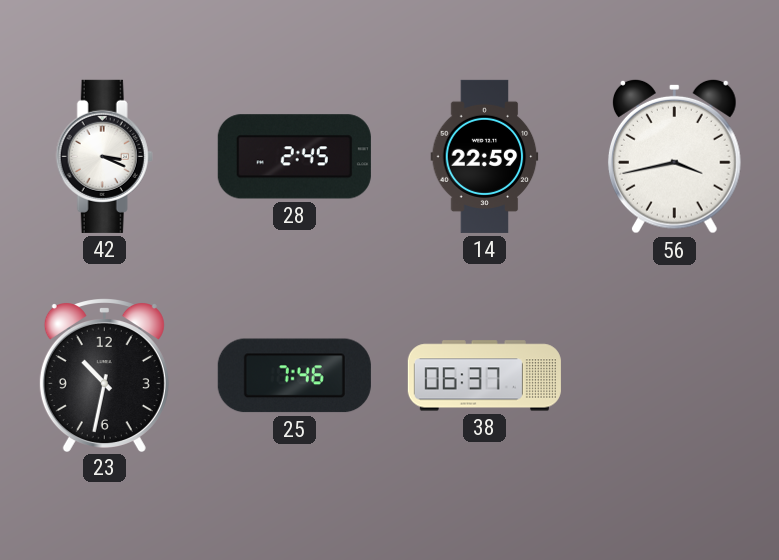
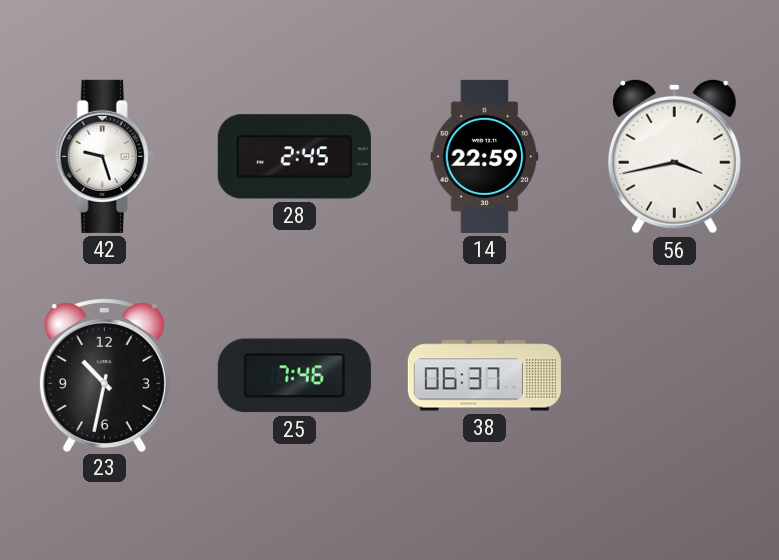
42: 3:19 -> 9:27
